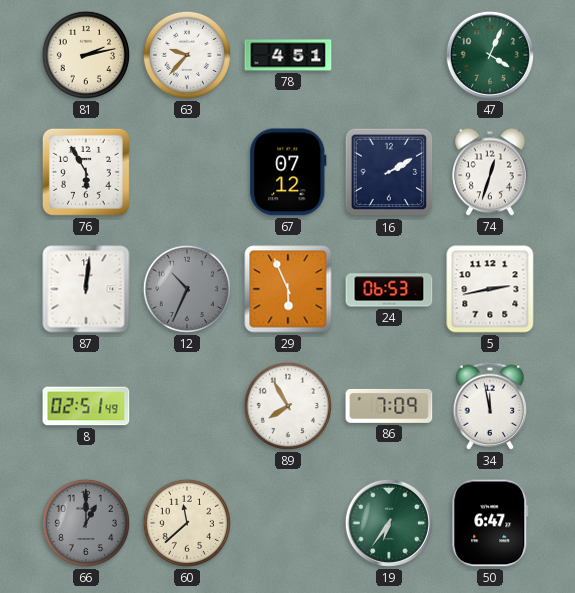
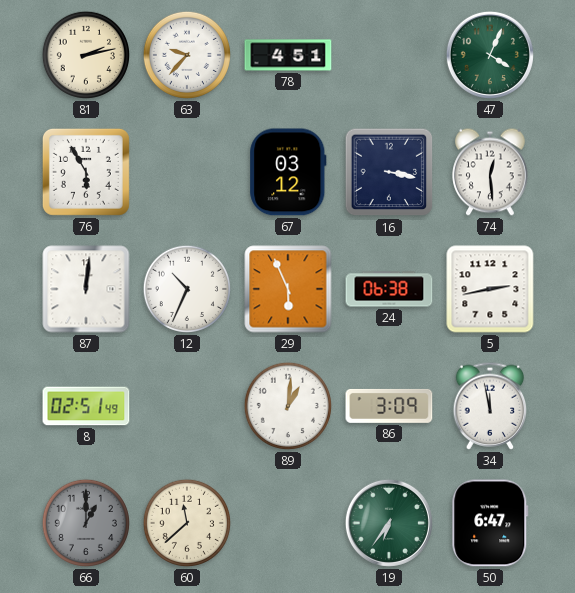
67: 07:12 -> 03:12
16: 2:10 -> 3:17
74: 12:33 -> 12:29
12 dial: grey -> white
24: 06:53 -> 06:38
89: 7:55 -> 1:01
86: 7:09 -> 3:09
